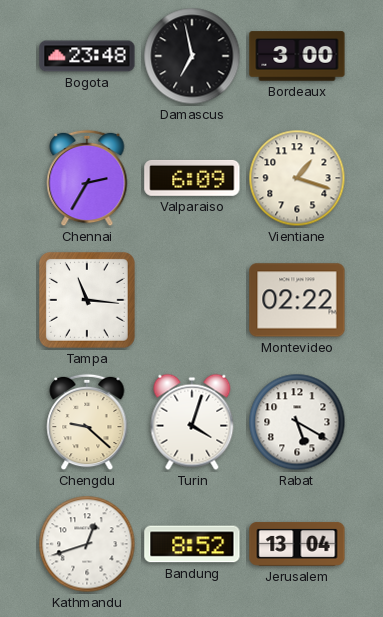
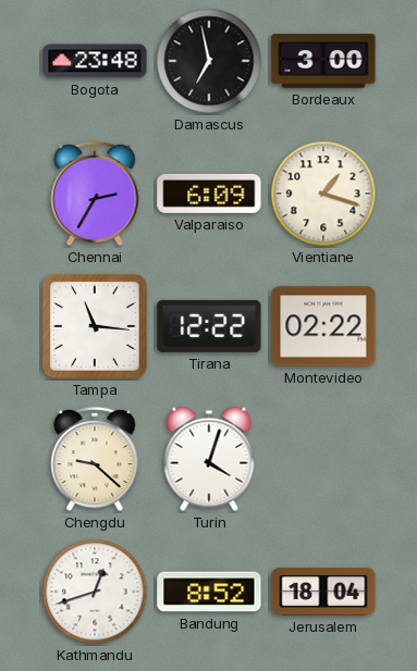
Tirana: none -> 12:22
Rabat: 5:20 -> none
Jerusalem: 13:04 -> 18:04
